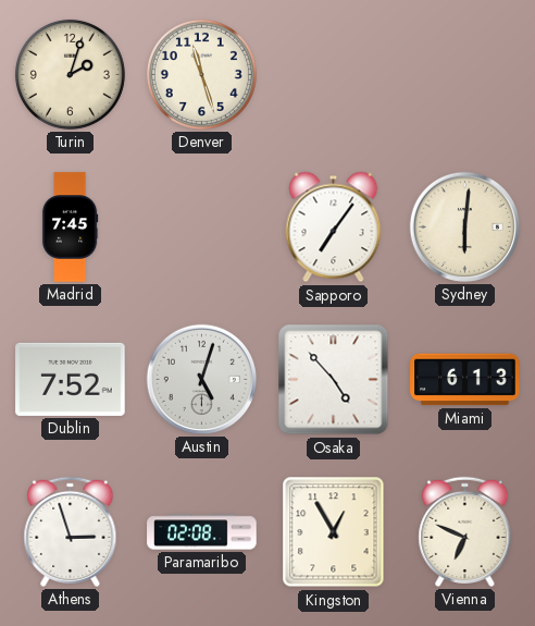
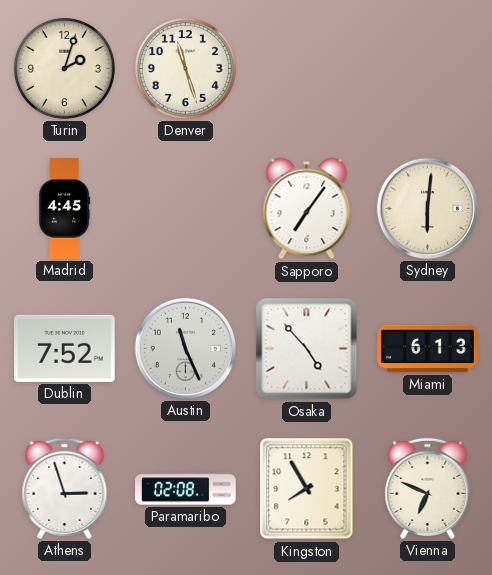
Madrid: 7:45 -> 4:45
Austin: 5:03 -> 11:26
Kingston: 12:55 -> 7:55
